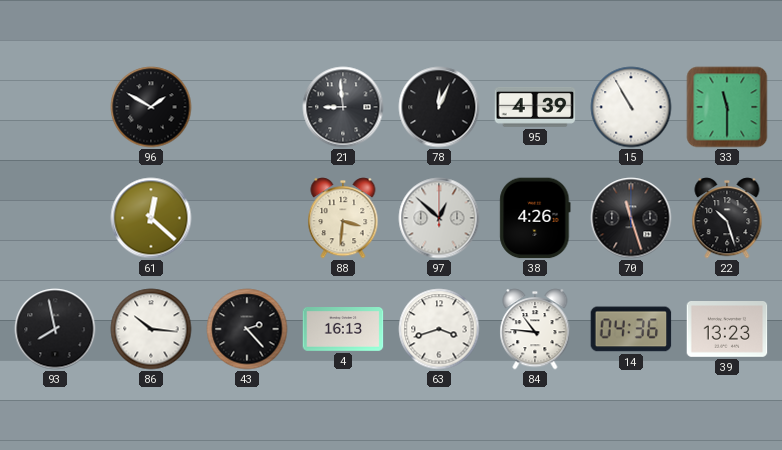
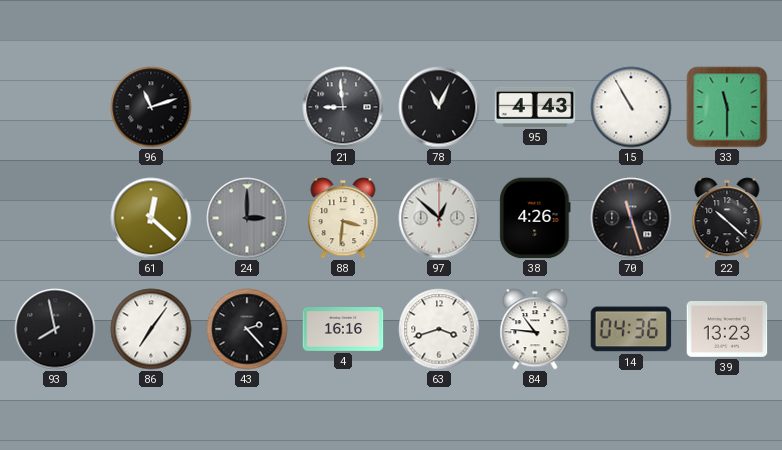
96: 1:50 -> 11:12
78: 12:04 -> 11:04
95: 4:39 -> 4:43
24: none -> 3:00
22: 10:27 -> 10:22
86: 10:16 -> 7:06
4: 16:13 -> 16:16
